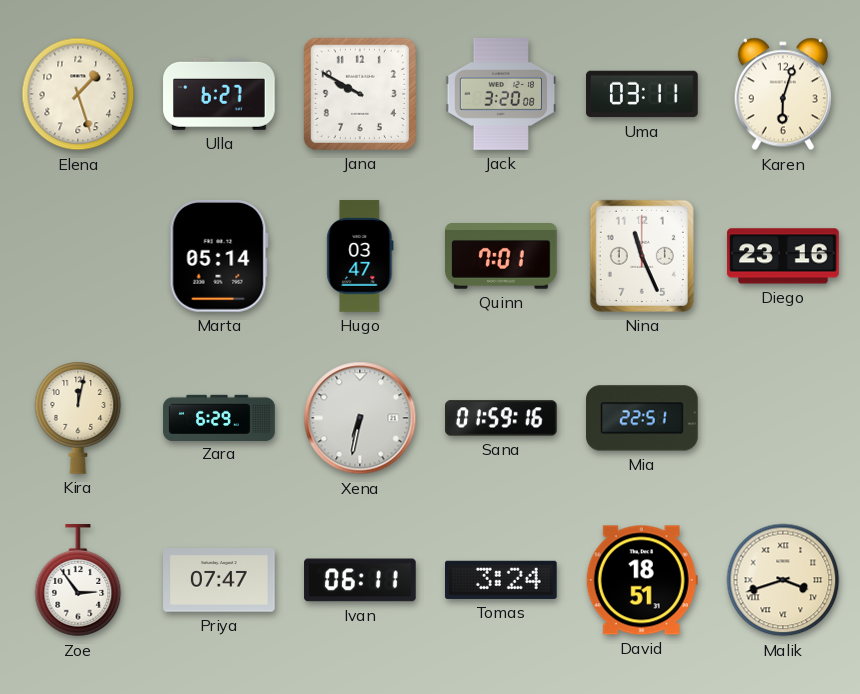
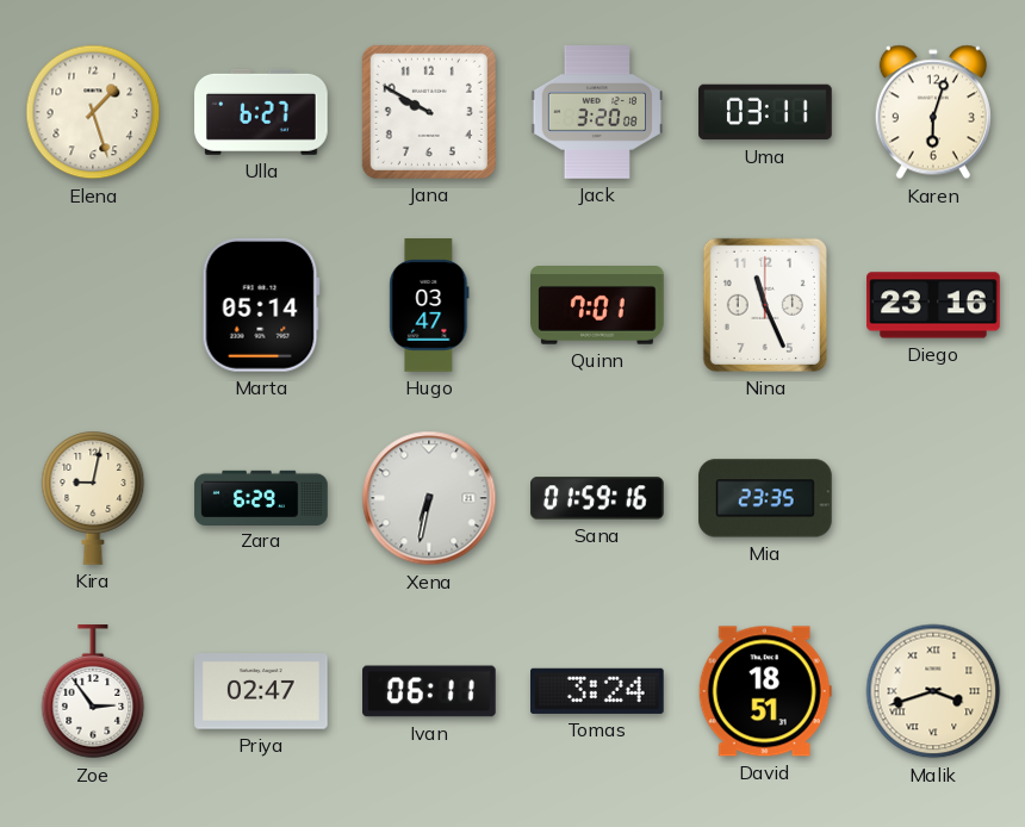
Kira: 12:02 -> 9:02
Mia: 22:51 -> 23:35
Priya: 07:47 -> 02:47
